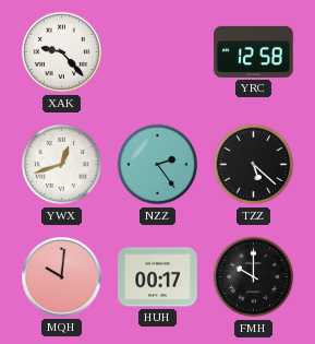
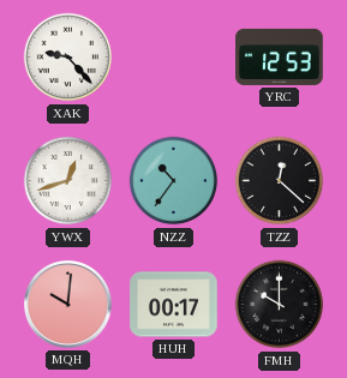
YRC: 12:58 -> 12:53
NZZ: 2:24 -> 10:36
TZZ: 5:22 -> 12:22
